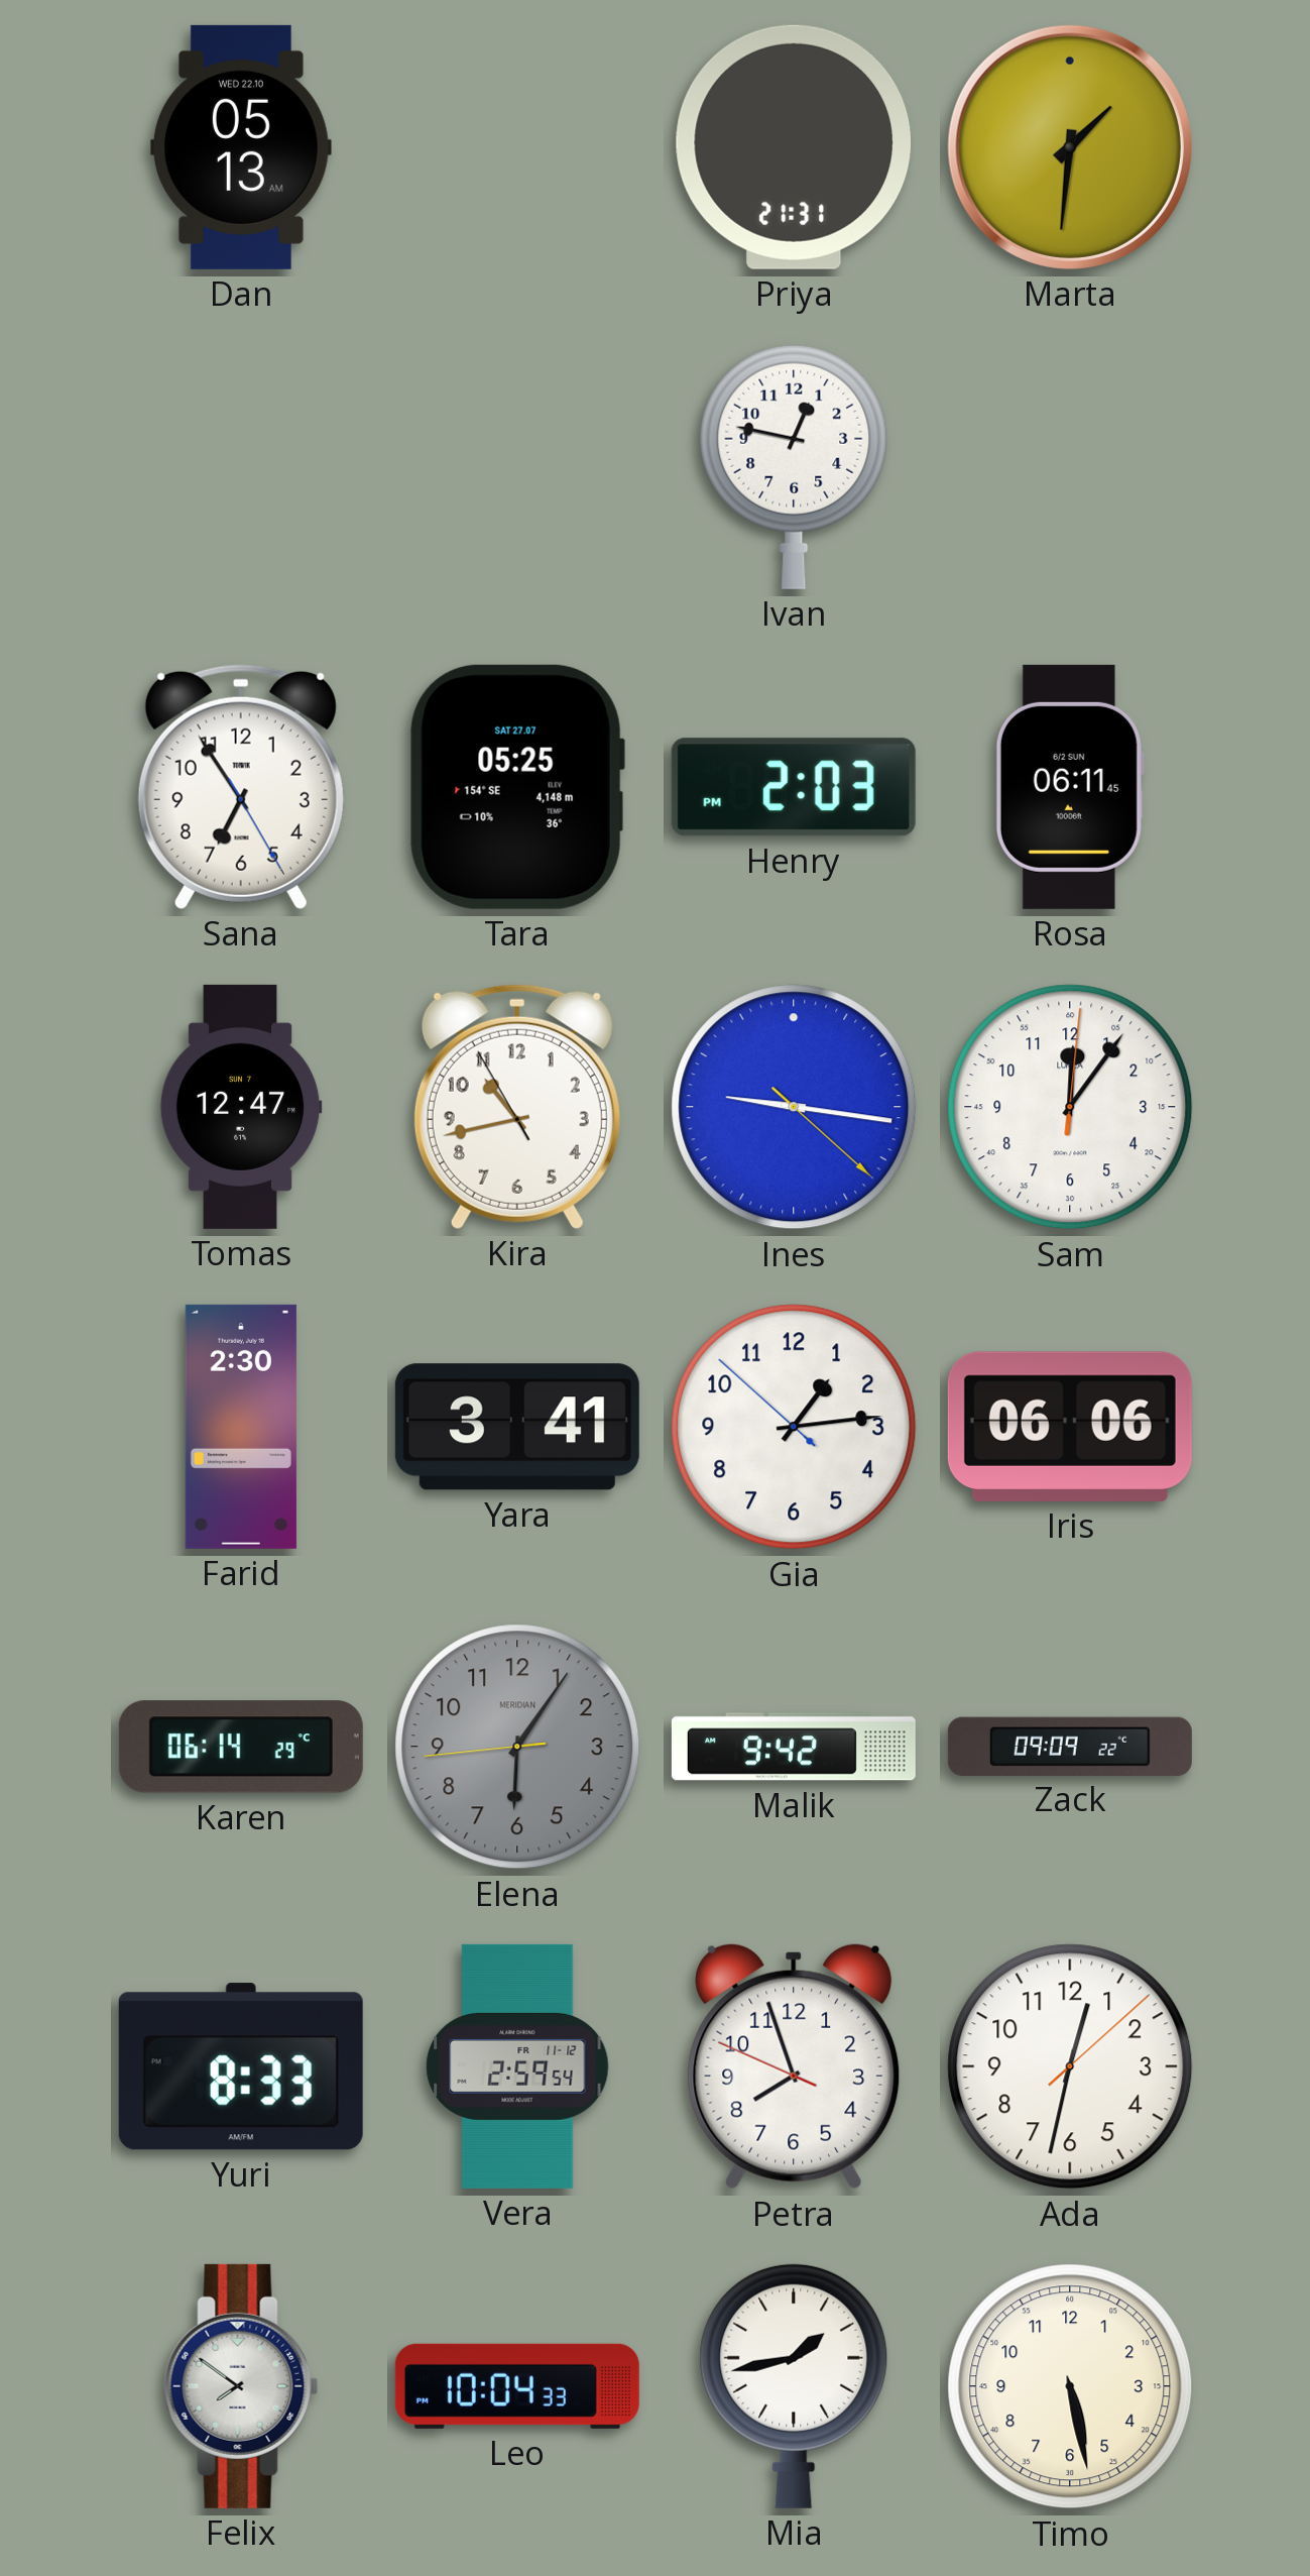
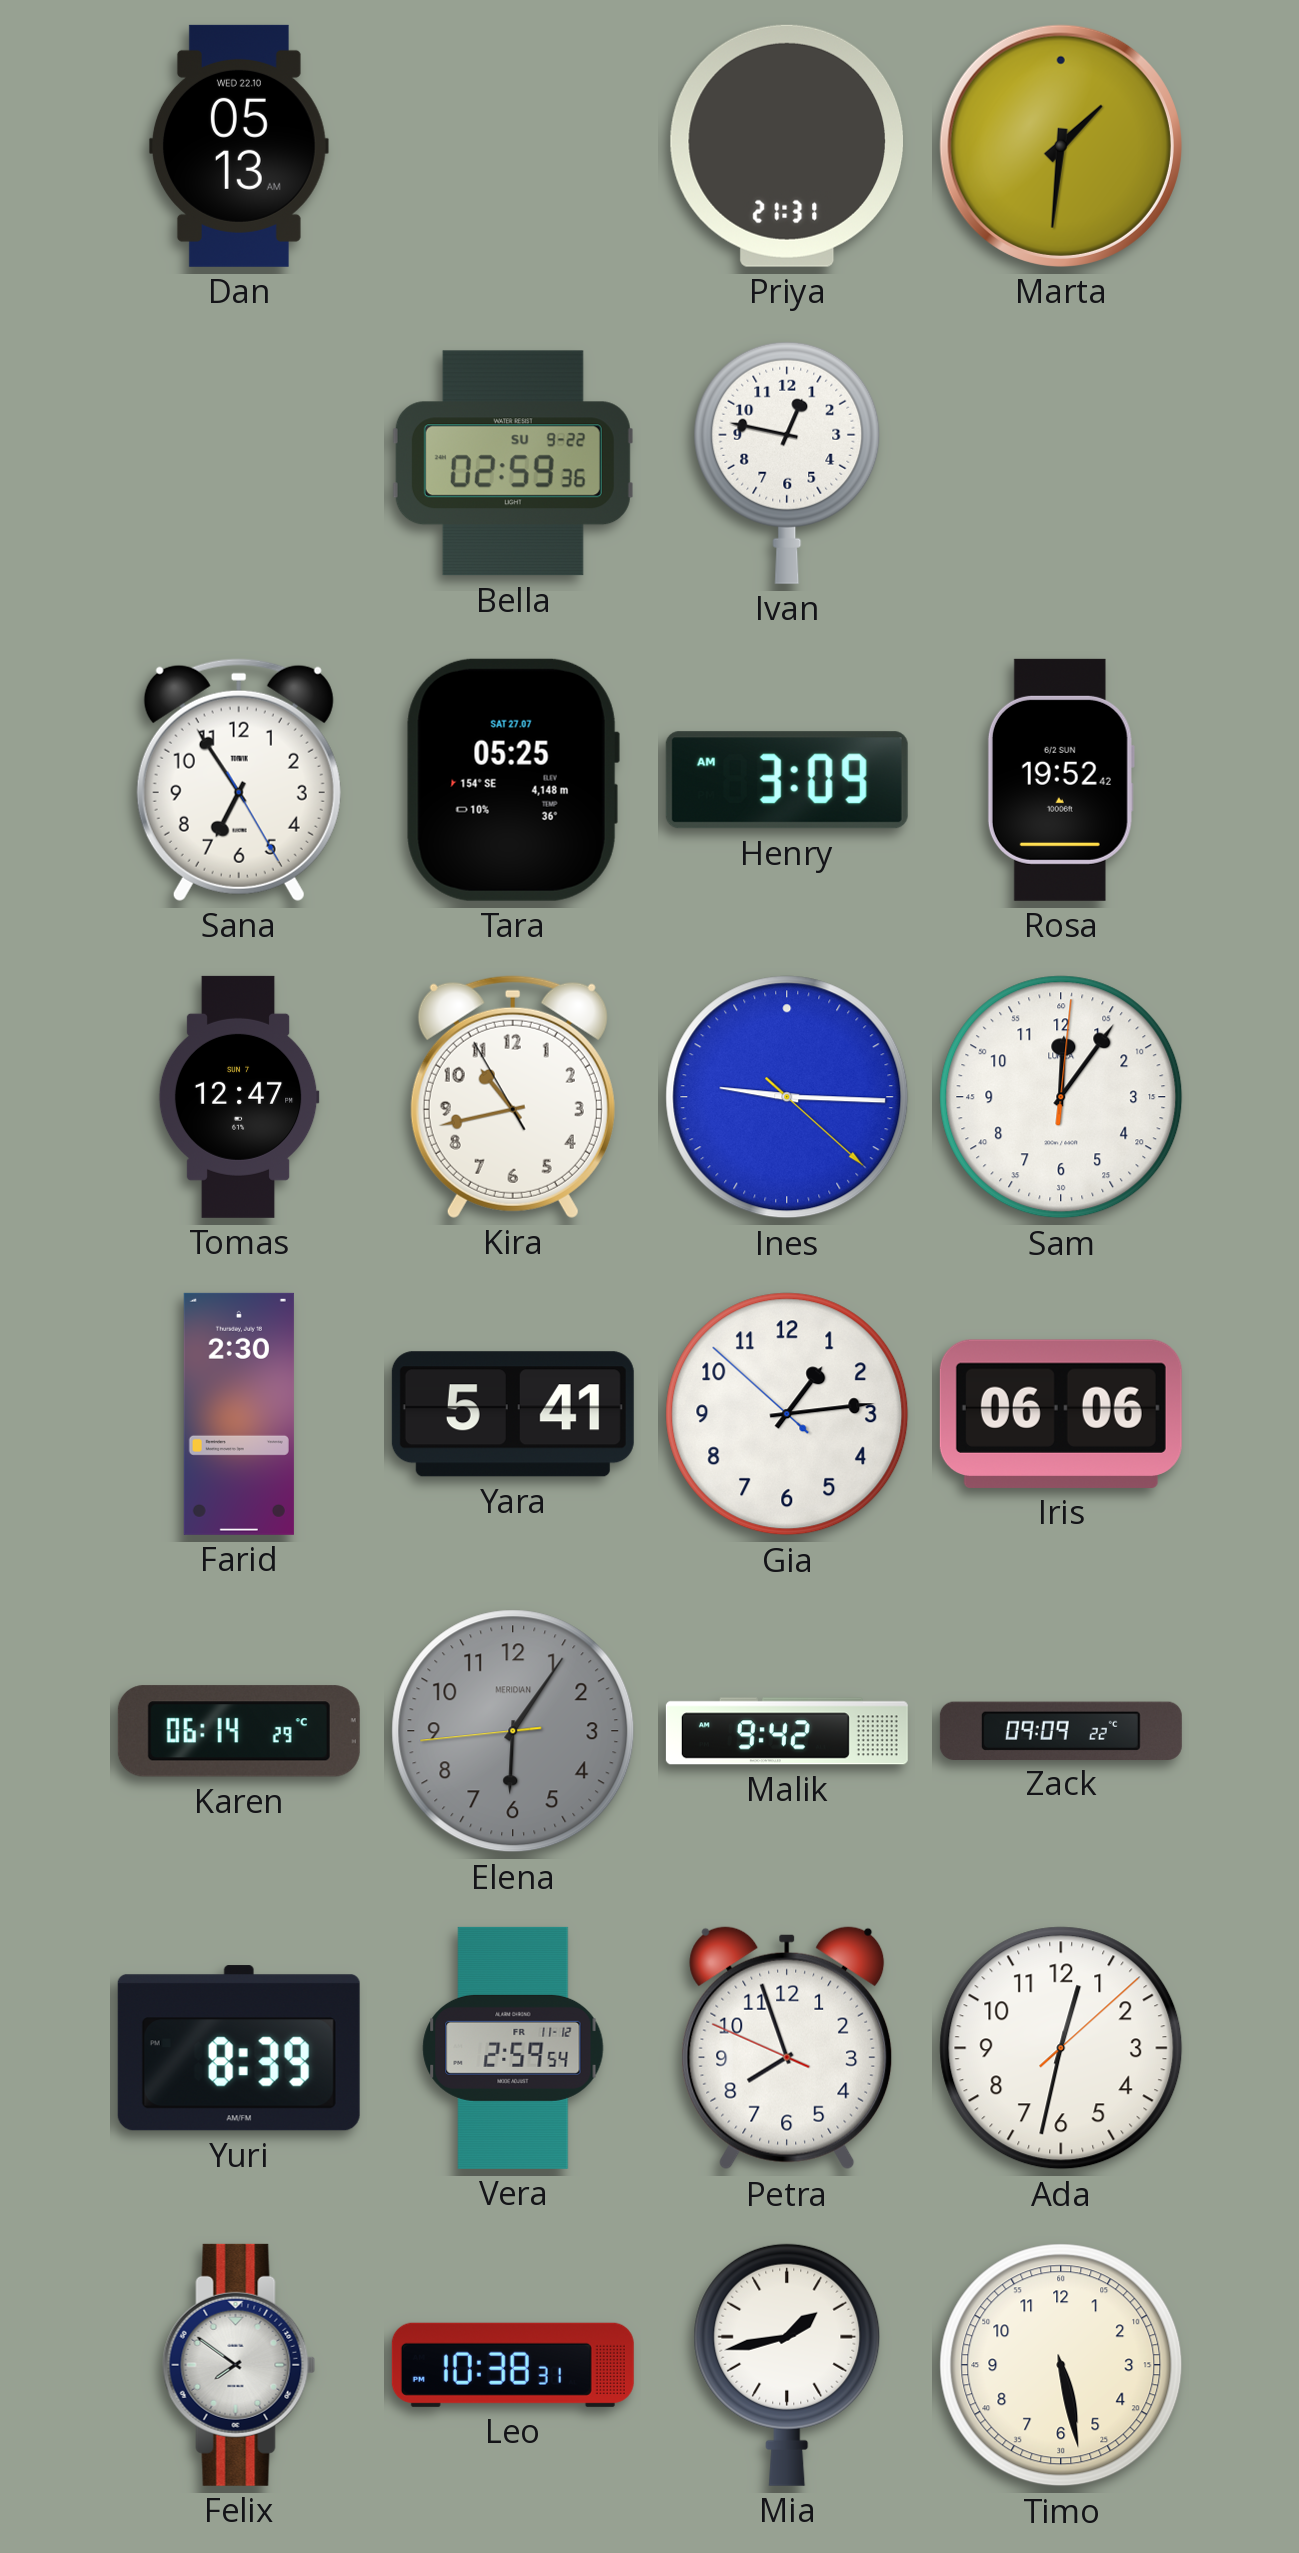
Bella: none -> 02:59
Henry: 2:03 -> 3:09
Rosa: 06:11 -> 19:52
Ines: 9:16 -> 9:15
Yara: 3:41 -> 5:41
Yuri: 8:33 -> 8:39
Leo: 10:04 -> 10:38
